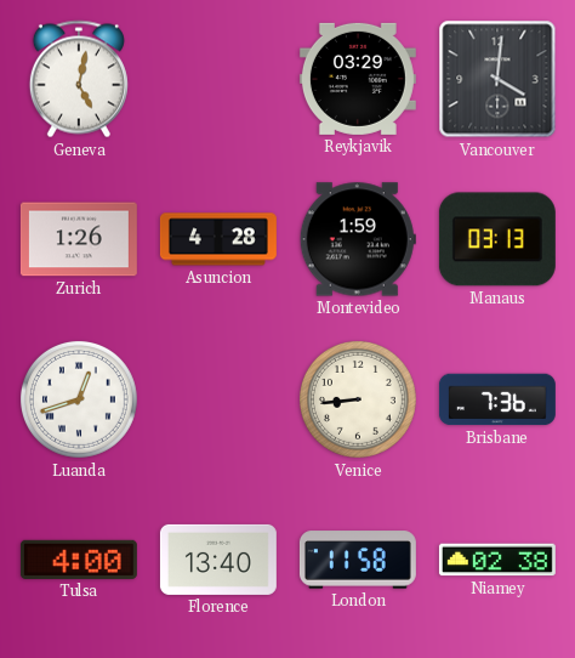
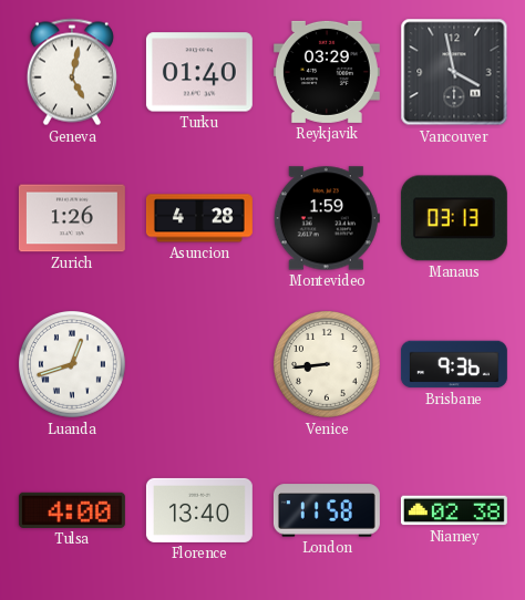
Turku: none -> 01:40
Vancouver: 4:01 -> 3:58
Brisbane: 7:36 -> 9:36
